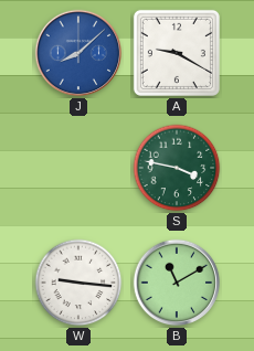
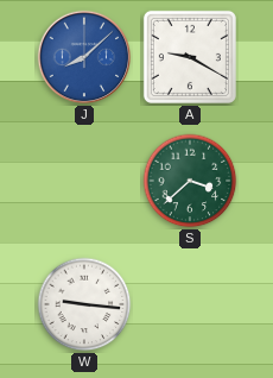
S: 3:47 -> 3:38
B: 11:10 -> none
